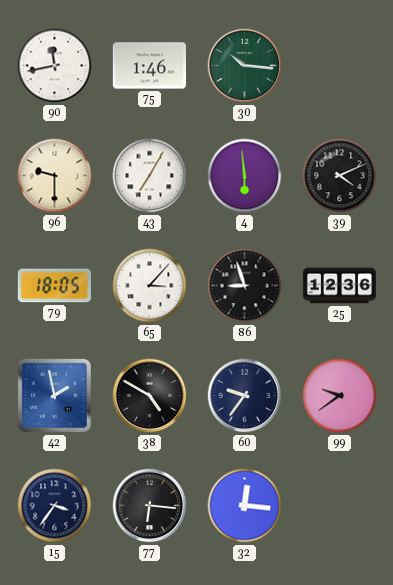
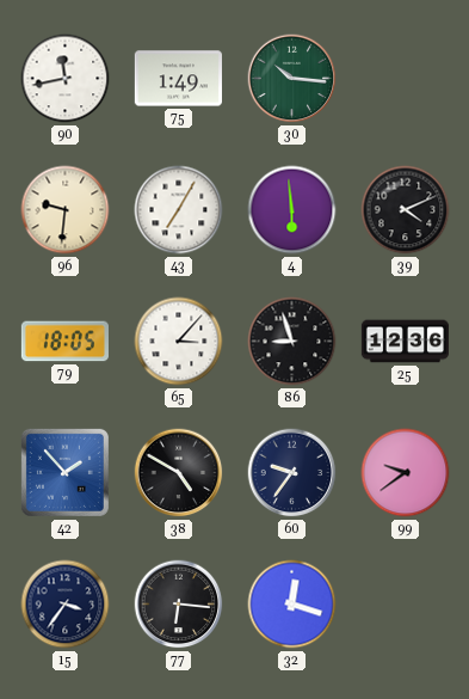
75: 1:46 -> 1:49
96: 9:30 -> 9:31
42: 1:58 -> 1:53
32: 12:16 -> 12:18
